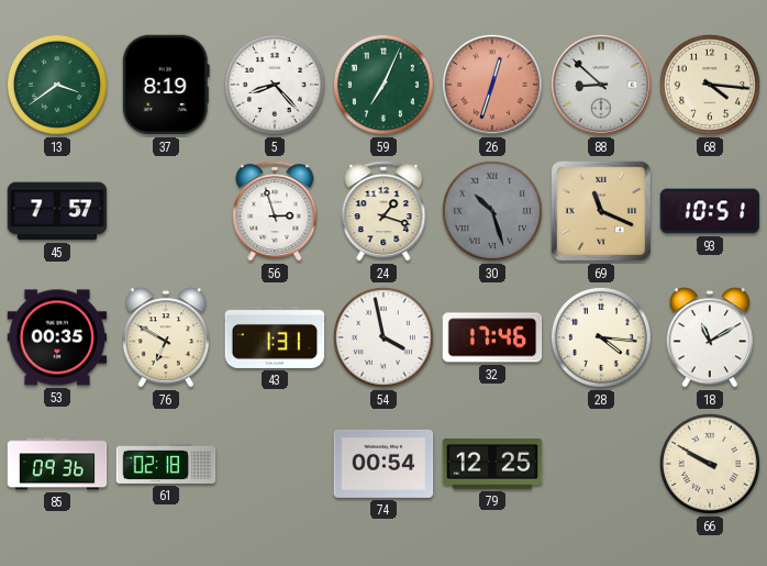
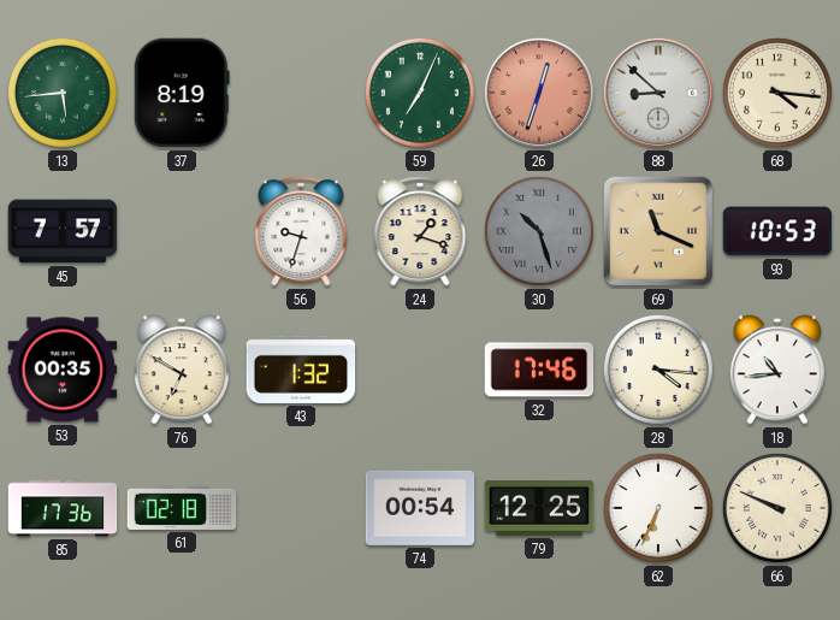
13: 3:39 -> 5:44
5: 8:23 -> none
56: 2:57 -> 9:33
93: 10:51 -> 10:53
43: 1:31 -> 1:32
54: 3:58 -> none
18: 11:10 -> 10:44
85: 09:36 -> 17:36
62: none -> 6:34
66: 9:50 -> 9:49
